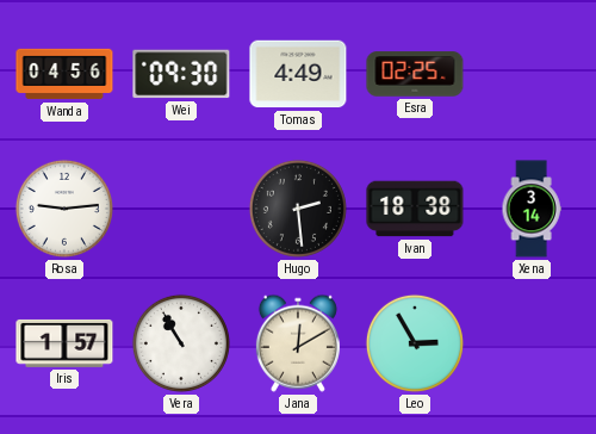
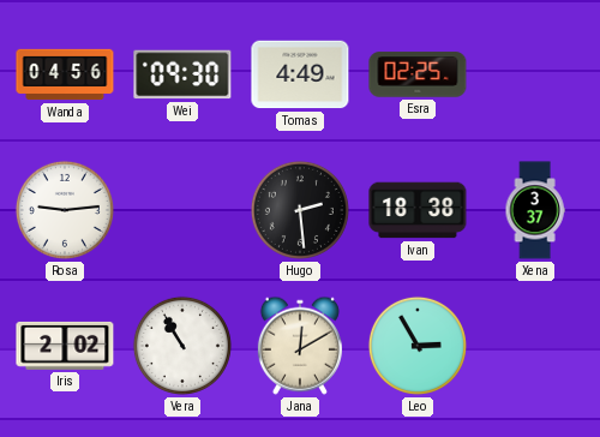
Xena: 3:14 -> 3:37
Iris: 1:57 -> 2:02
